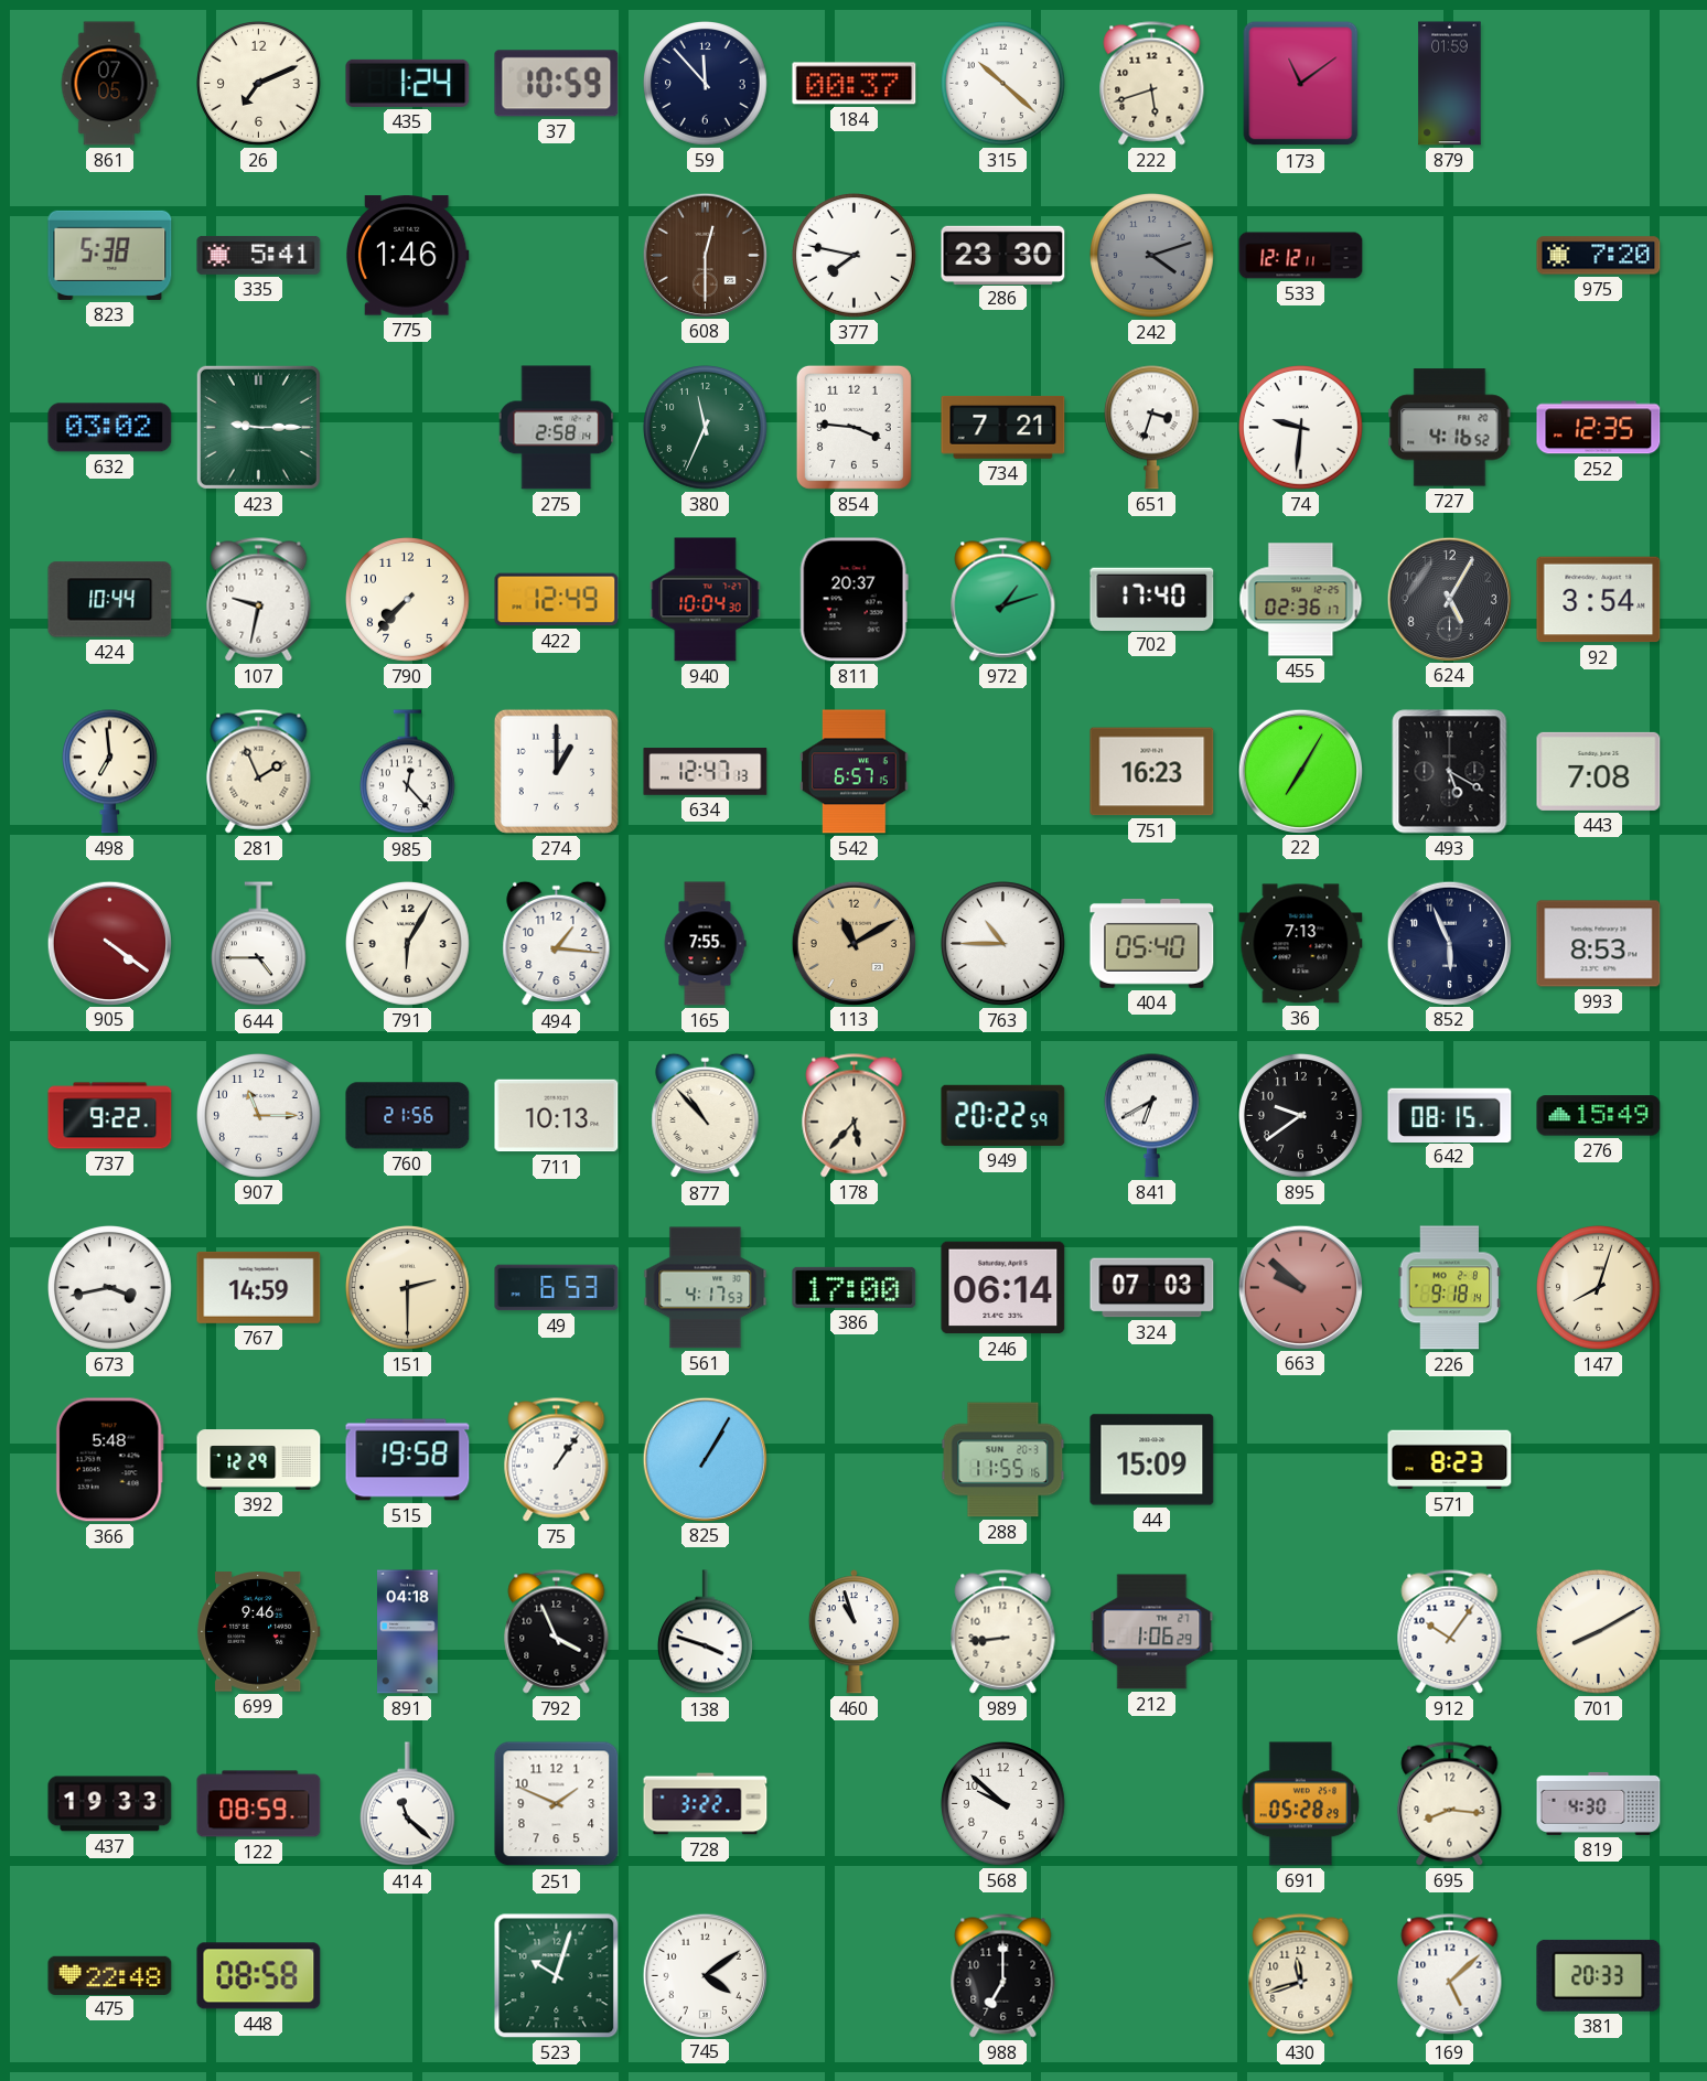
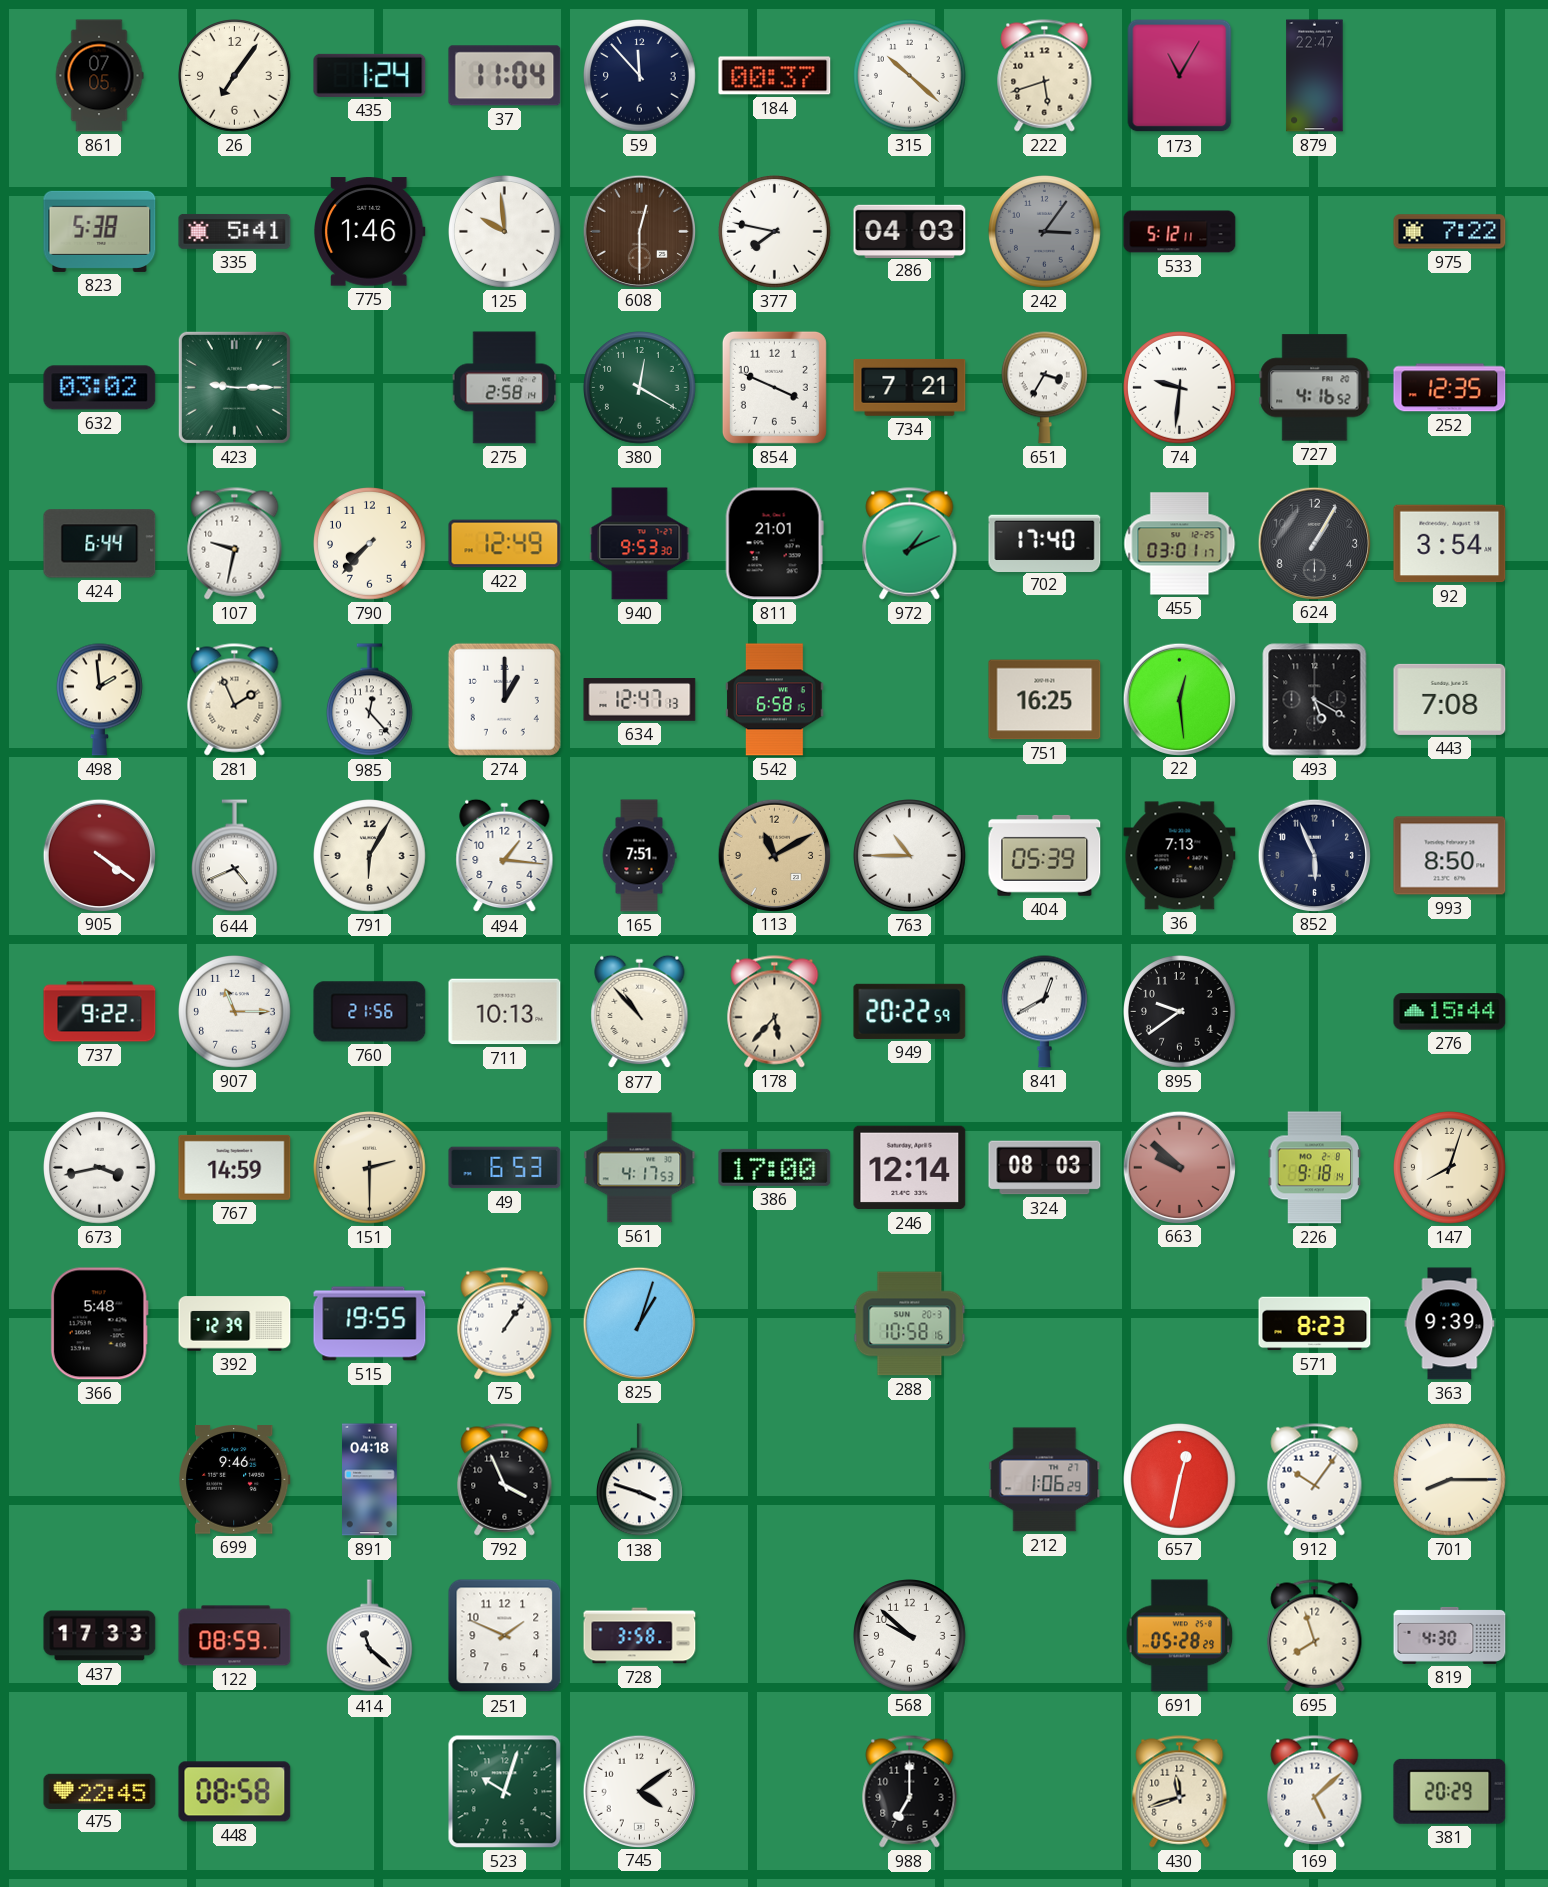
26: 7:11 -> 7:06
37: 10:59 -> 11:04
173: 11:09 -> 11:05
879: 01:59 -> 22:47
125: none -> 9:59
286: 23:30 -> 04:03
242: 4:12 -> 3:06
533: 12:12 -> 5:12
975: 7:20 -> 7:22
380: 11:34 -> 12:20
854: 3:46 -> 3:49
651: 3:33 -> 3:35
424: 10:44 -> 6:44
940: 10:04 -> 9:53
811: 20:37 -> 21:01
972: 1:12 -> 1:11
455: 02:36 -> 03:01
624: 5:05 -> 1:05
498: 6:59 -> 1:59
542: 6:57 -> 6:58
751: 16:23 -> 16:25
22: 7:05 -> 12:29
644: 4:45 -> 4:41
165: 7:55 -> 7:51
404: 05:40 -> 05:39
993: 8:53 -> 8:50
841: 6:40 -> 12:40
642: 08:15 -> none
276: 15:49 -> 15:44
246: 06:14 -> 12:14
324: 07:03 -> 08:03
392: 12:29 -> 12:39
515: 19:58 -> 19:55
825: 1:05 -> 1:03
288: 11:55 -> 10:58
44: 15:09 -> none
363: none -> 9:39
460: 10:57 -> none
989: 8:44 -> none
657: none -> 12:32
701: 8:10 -> 8:15
437: 19:33 -> 17:33
728: 3:22 -> 3:58
695: 8:16 -> 7:57
475: 22:48 -> 22:45
381: 20:33 -> 20:29
